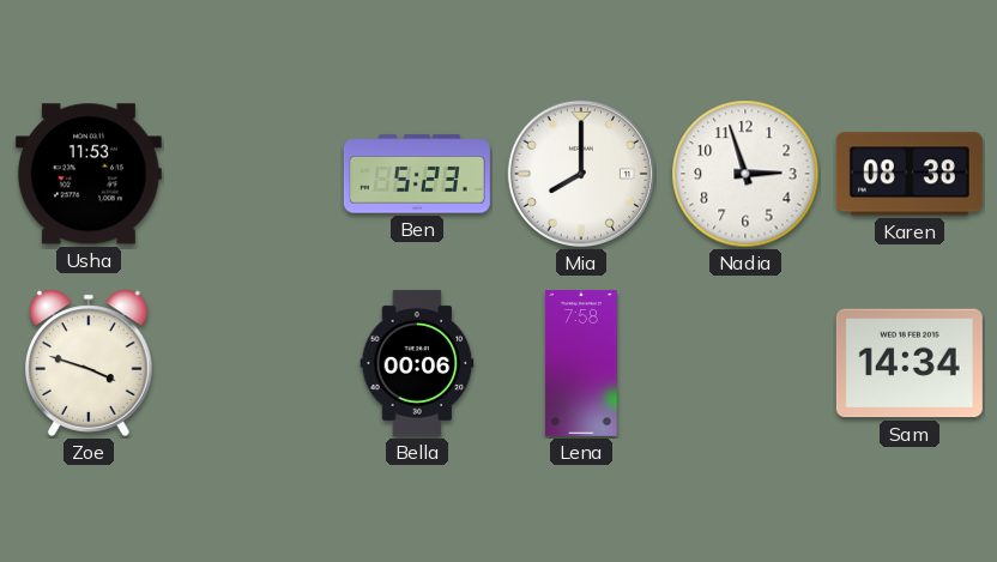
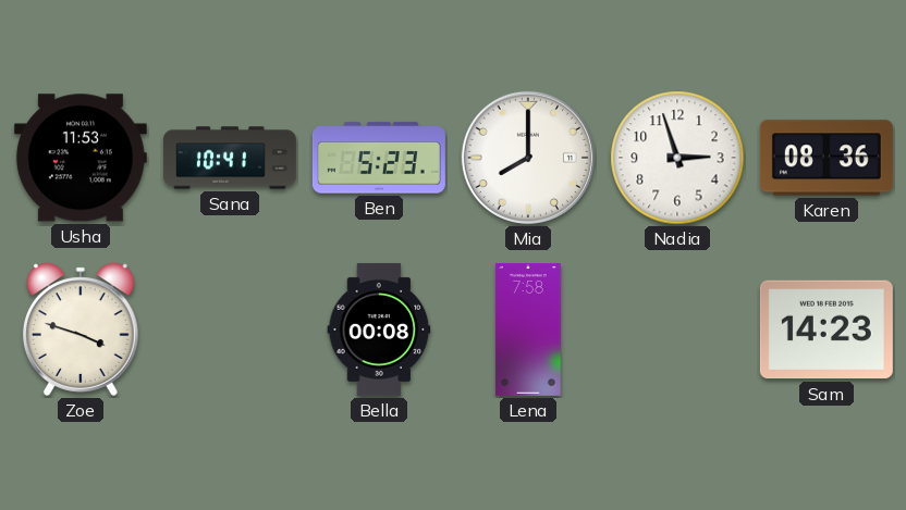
Sana: none -> 10:41
Karen: 08:38 -> 08:36
Bella: 00:06 -> 00:08
Sam: 14:34 -> 14:23
